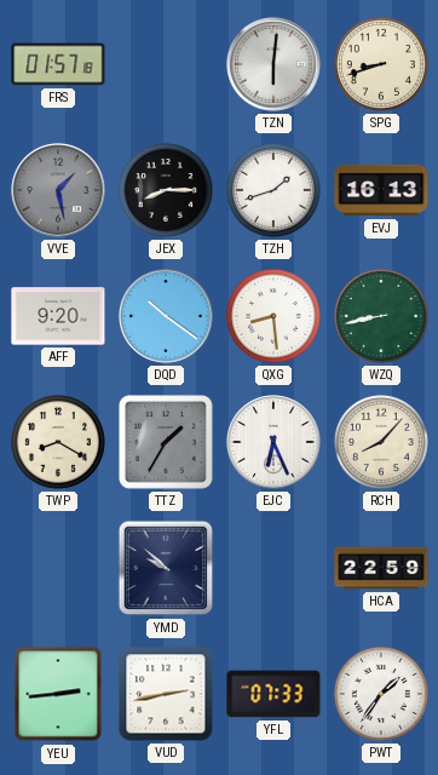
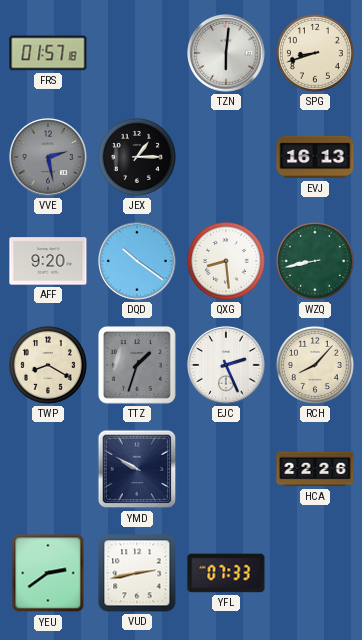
VVE: 1:28 -> 2:28
JEX: 8:15 -> 1:15
TZH: 1:42 -> none
TTZ: 1:35 -> 1:33
EJC: 6:26 -> 2:26
YMD: 9:52 -> 9:50
HCA: 22:59 -> 22:26
YEU: 2:44 -> 2:39
PWT: 1:36 -> none
